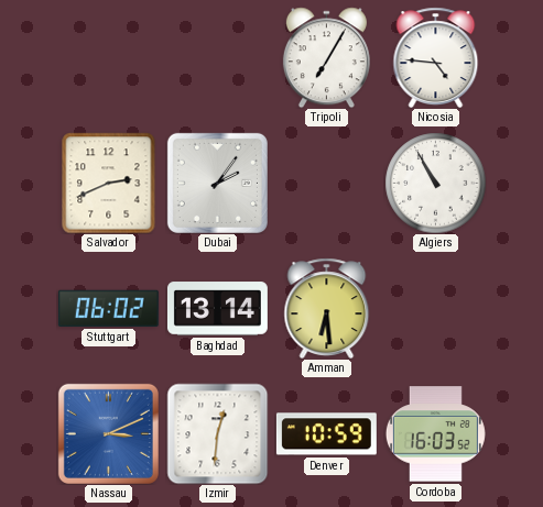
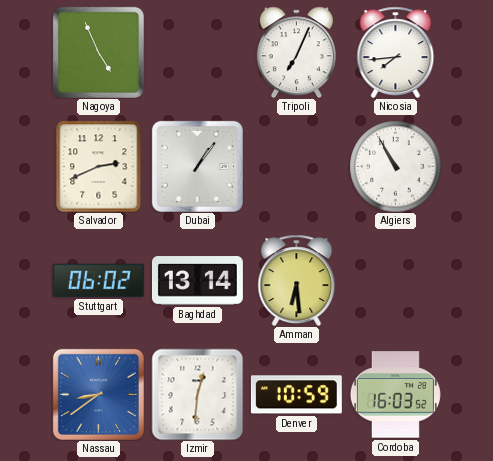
Nagoya: none -> 4:56
Tripoli: 7:05 -> 7:04
Nicosia: 4:46 -> 7:44
Dubai: 2:06 -> 1:06
Nassau: 3:11 -> 8:39
